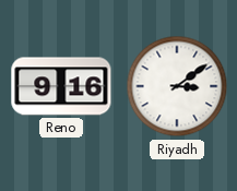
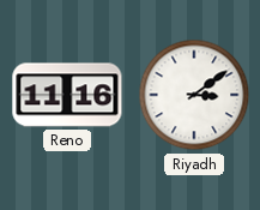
Reno: 9:16 -> 11:16
